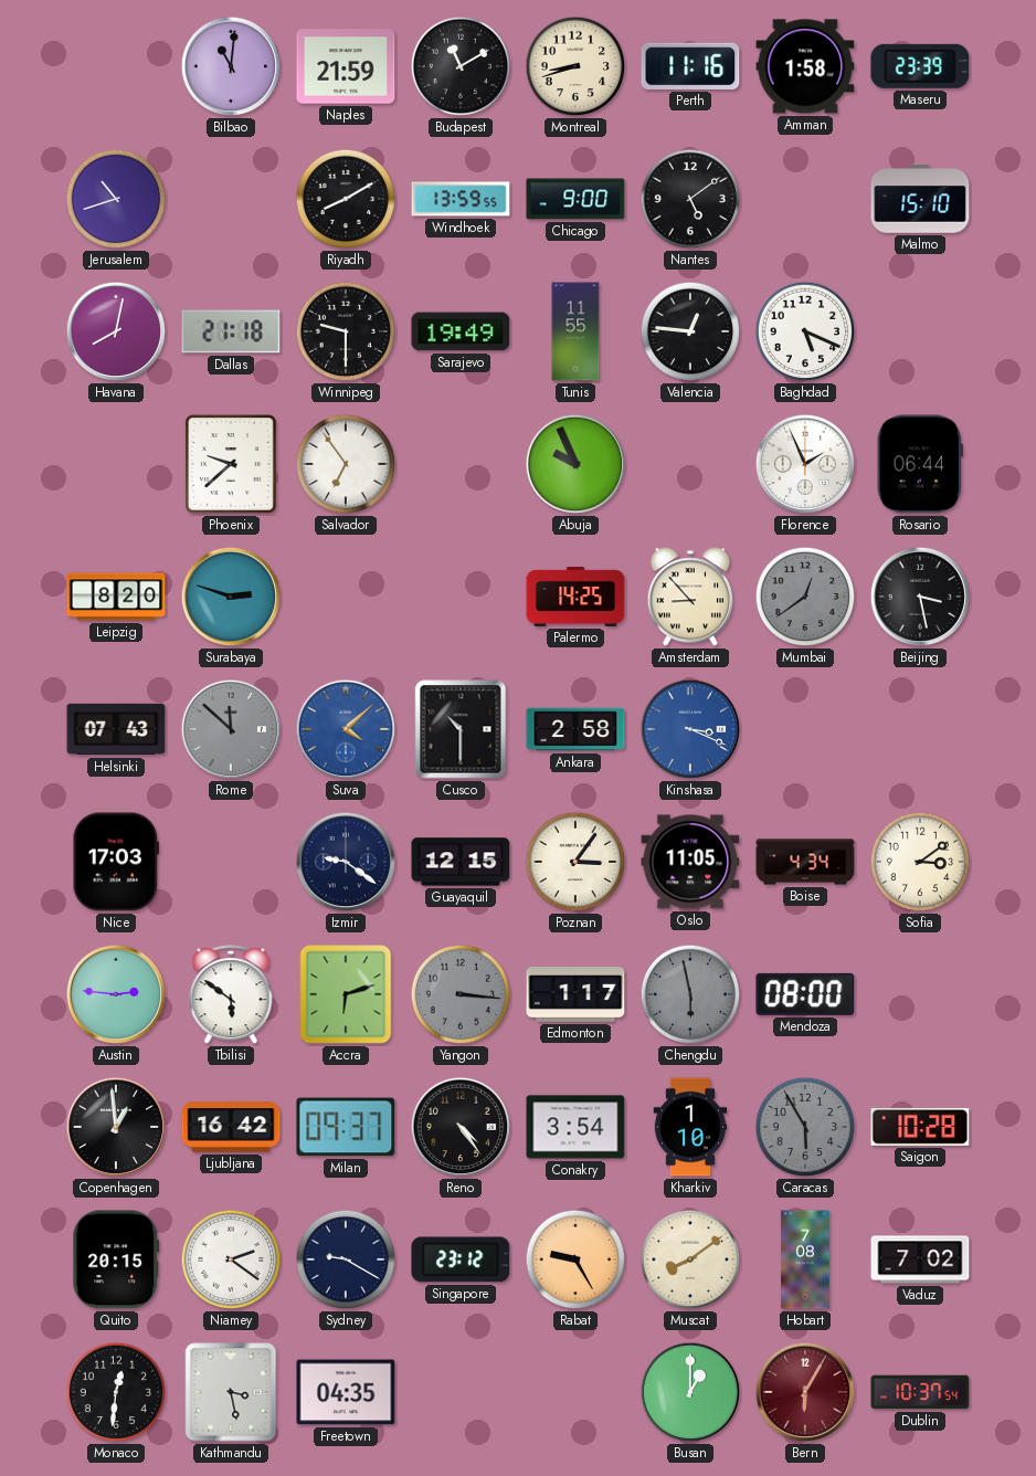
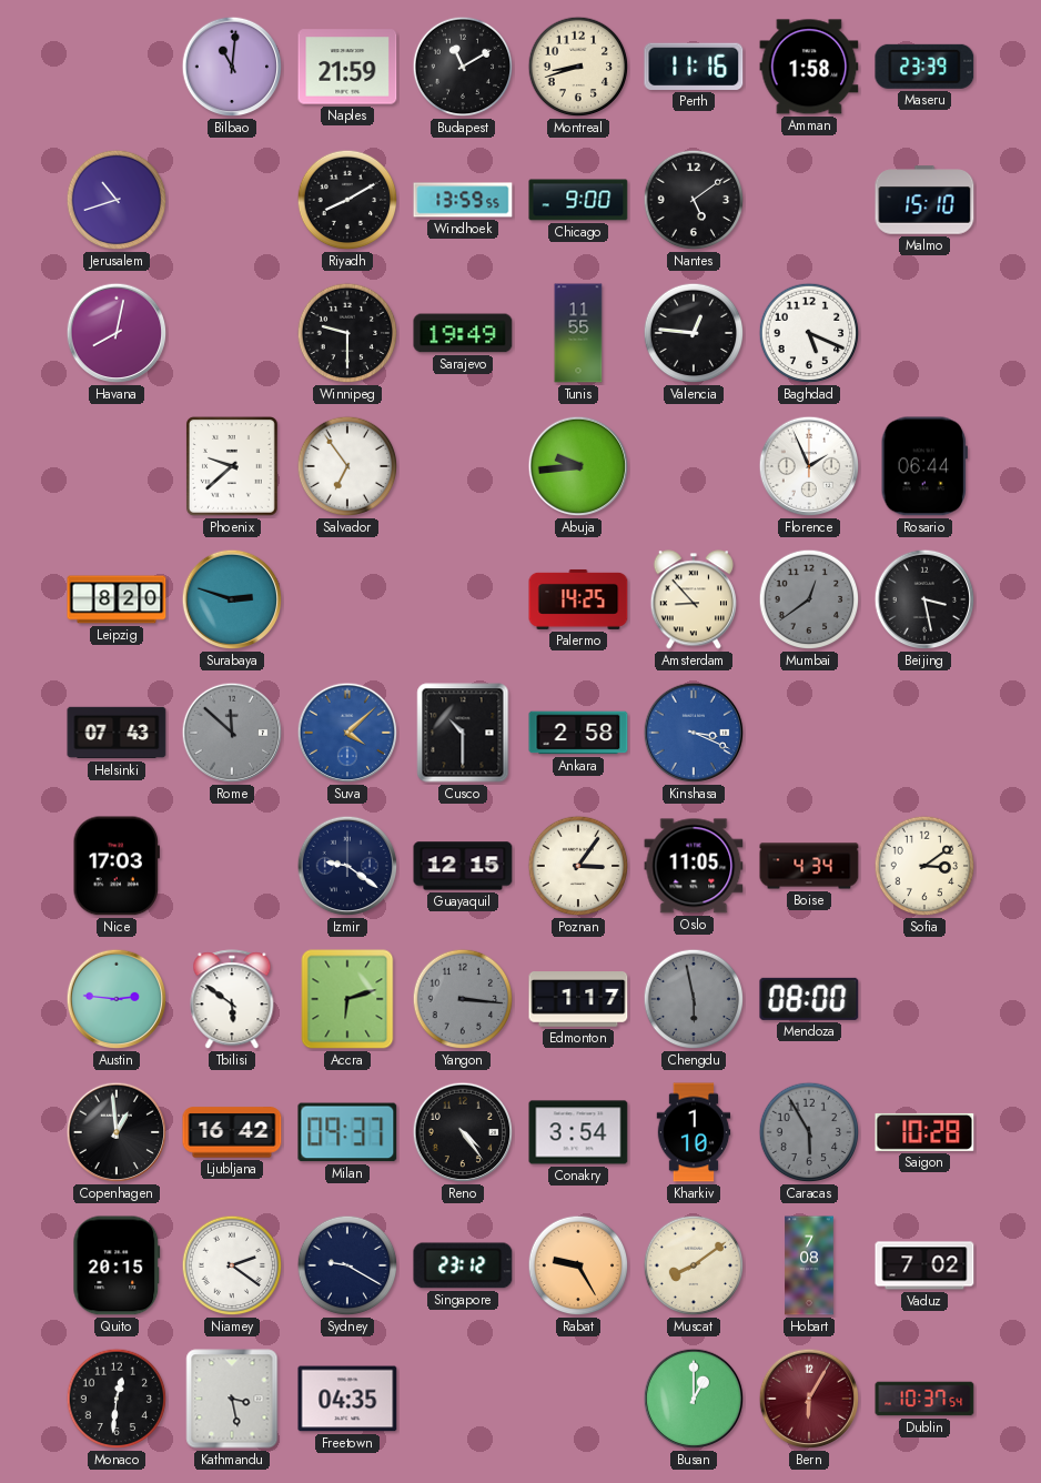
Dallas: 21:18 -> none
Abuja: 9:56 -> 9:44
